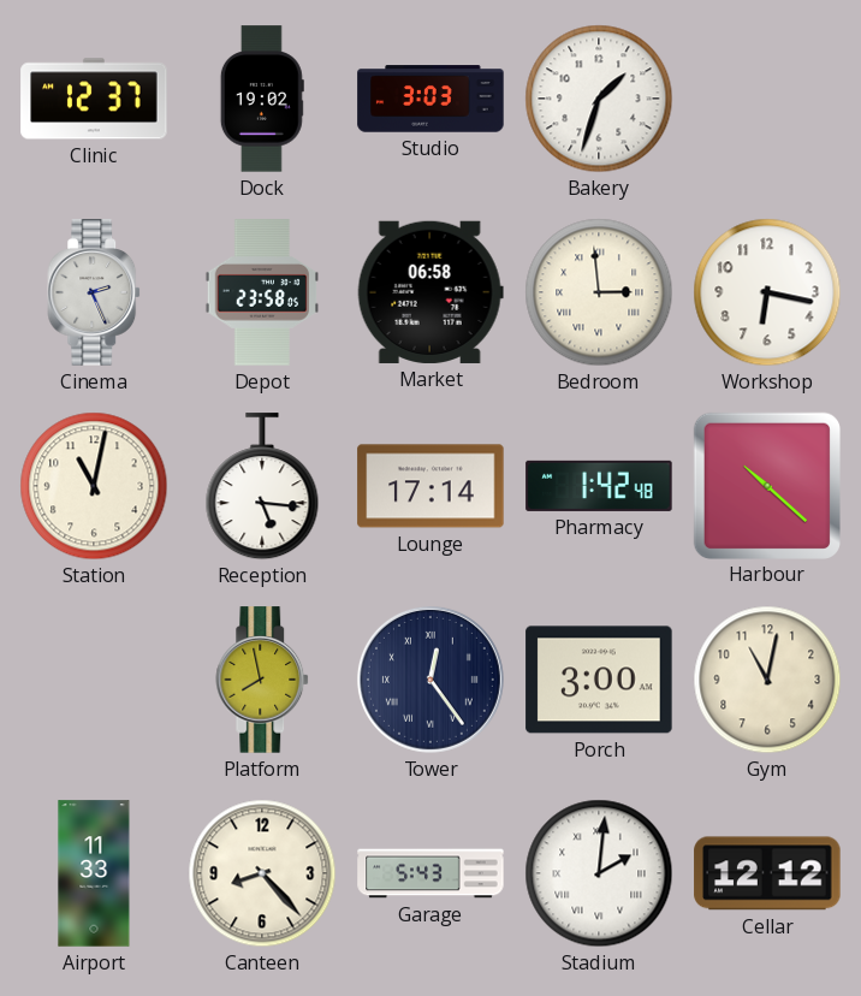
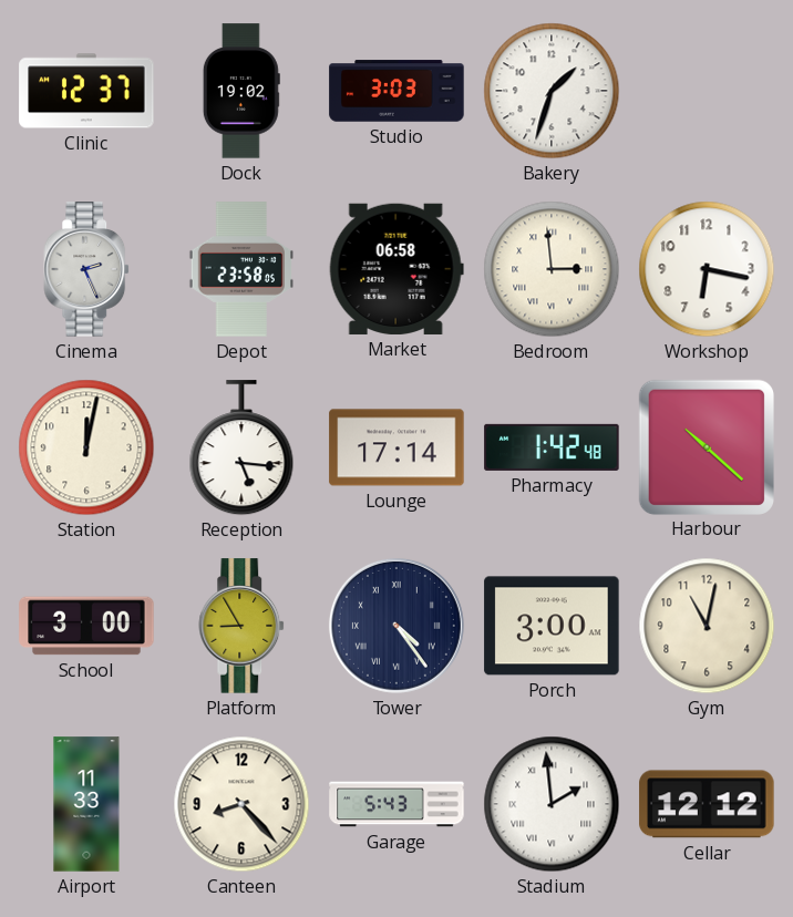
Station: 11:02 -> 12:02
School: none -> 3:00
Platform: 7:58 -> 8:55
Tower: 12:24 -> 4:24
Stadium: 2:01 -> 1:59
